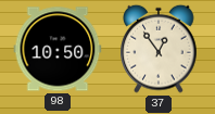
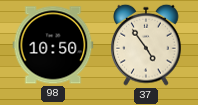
37: 12:54 -> 4:54
